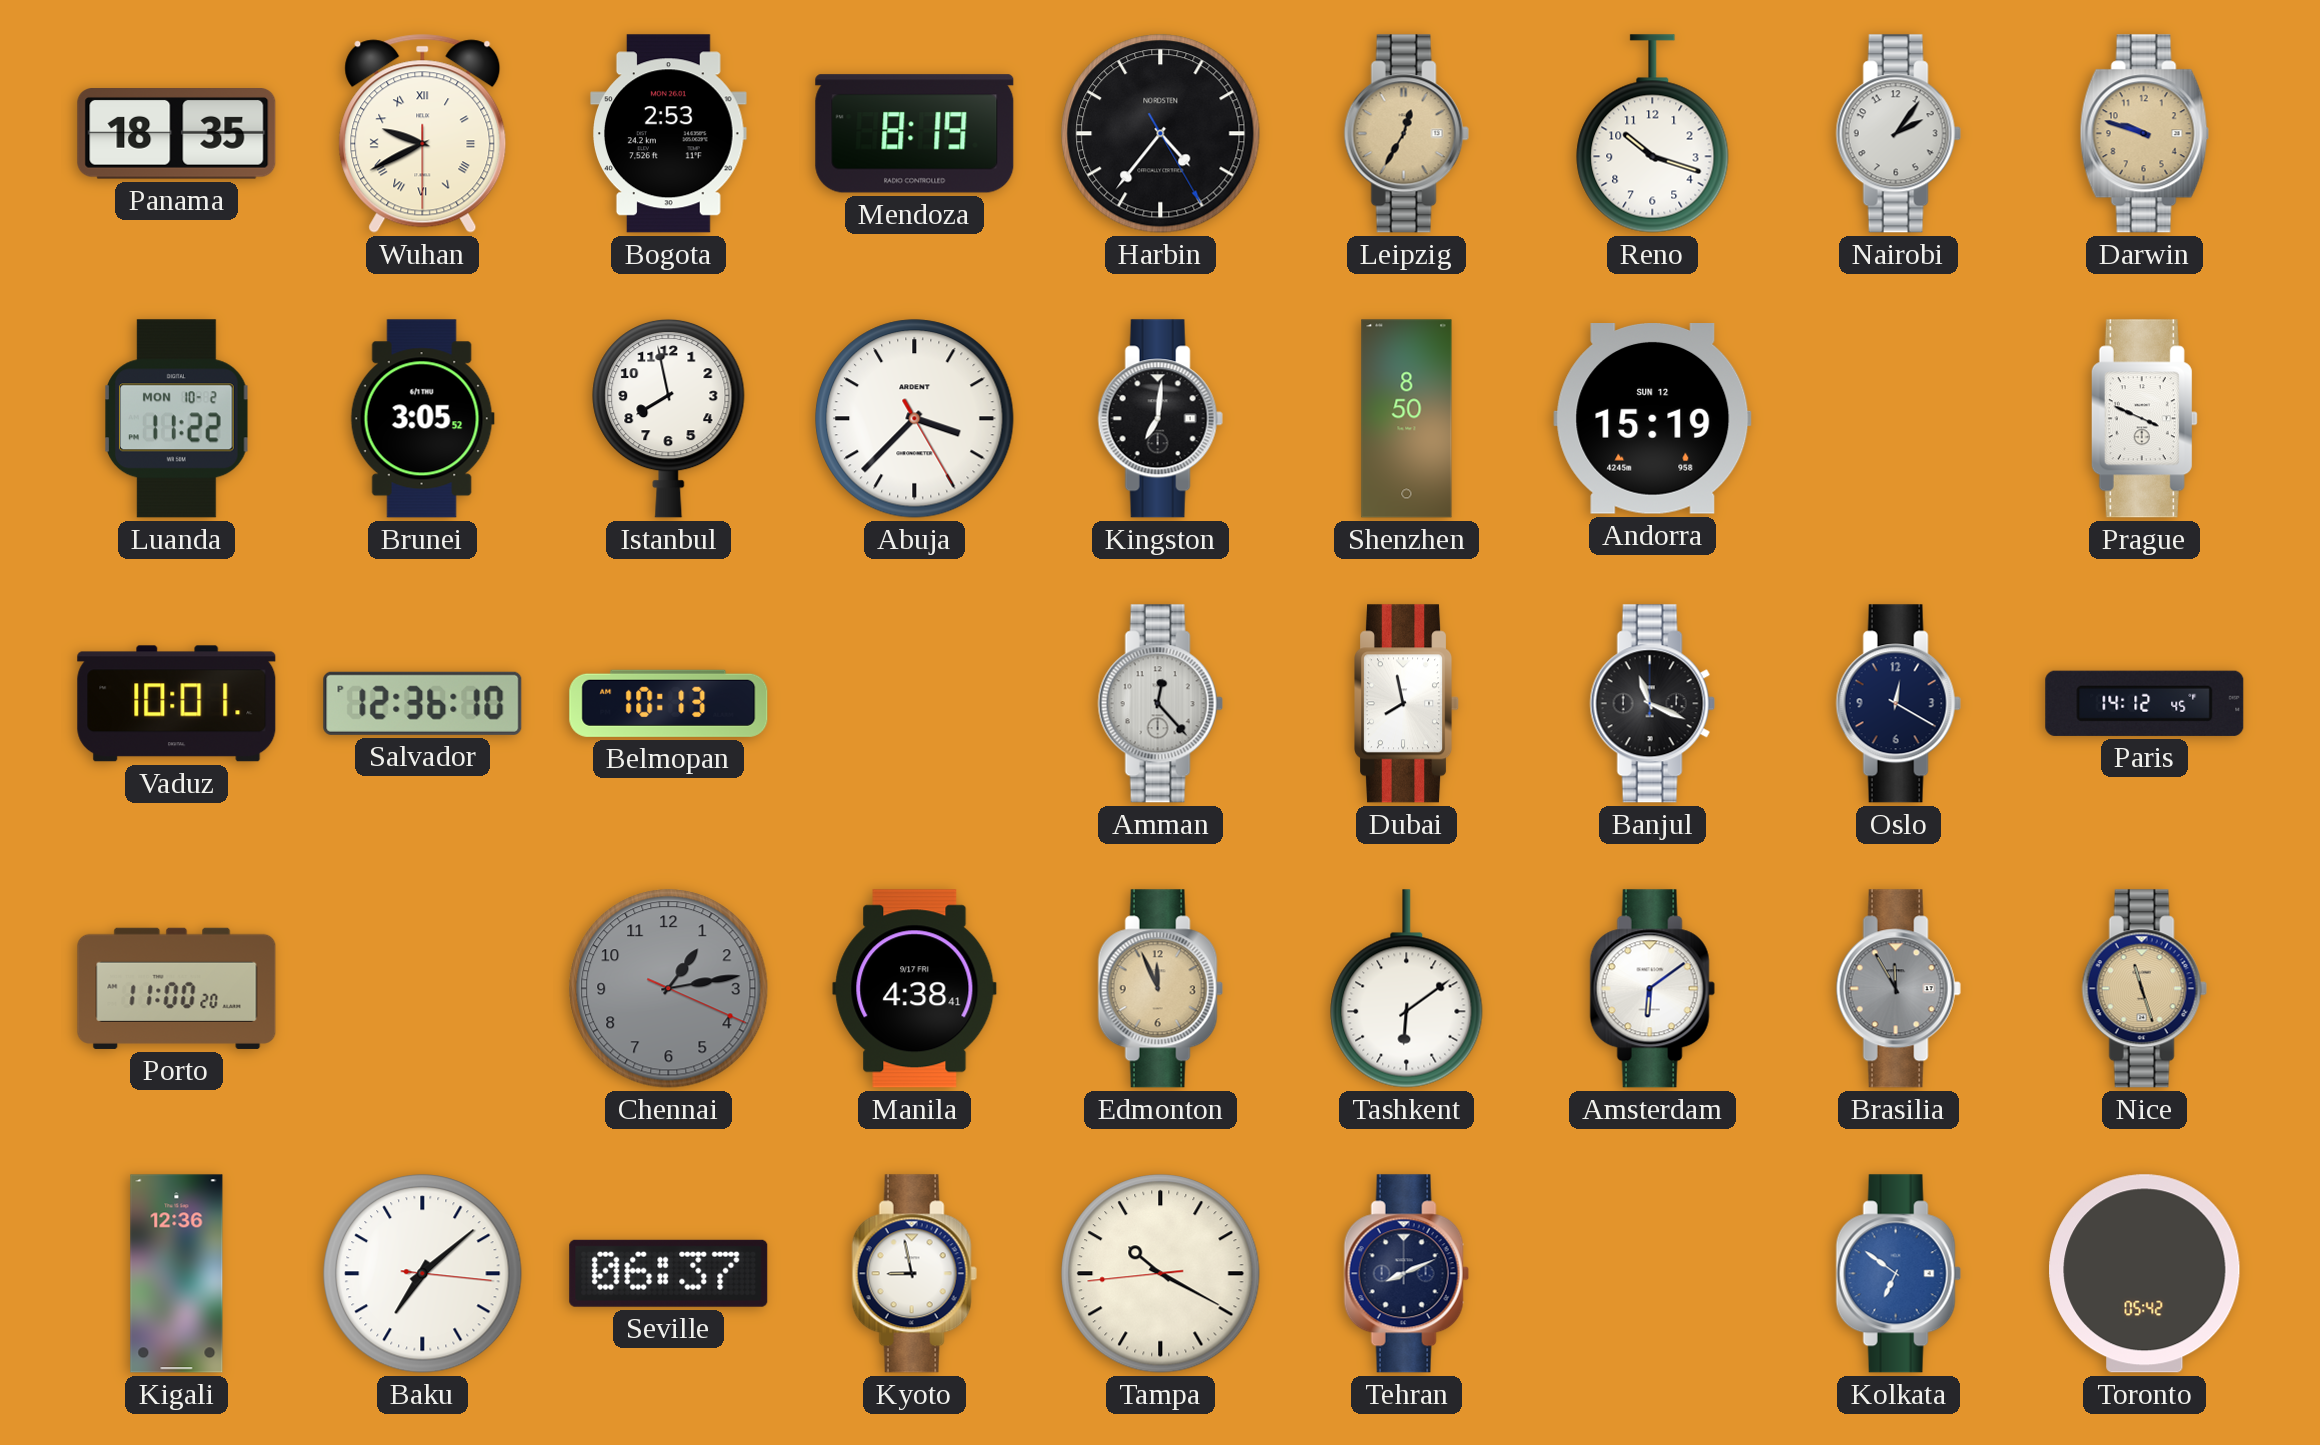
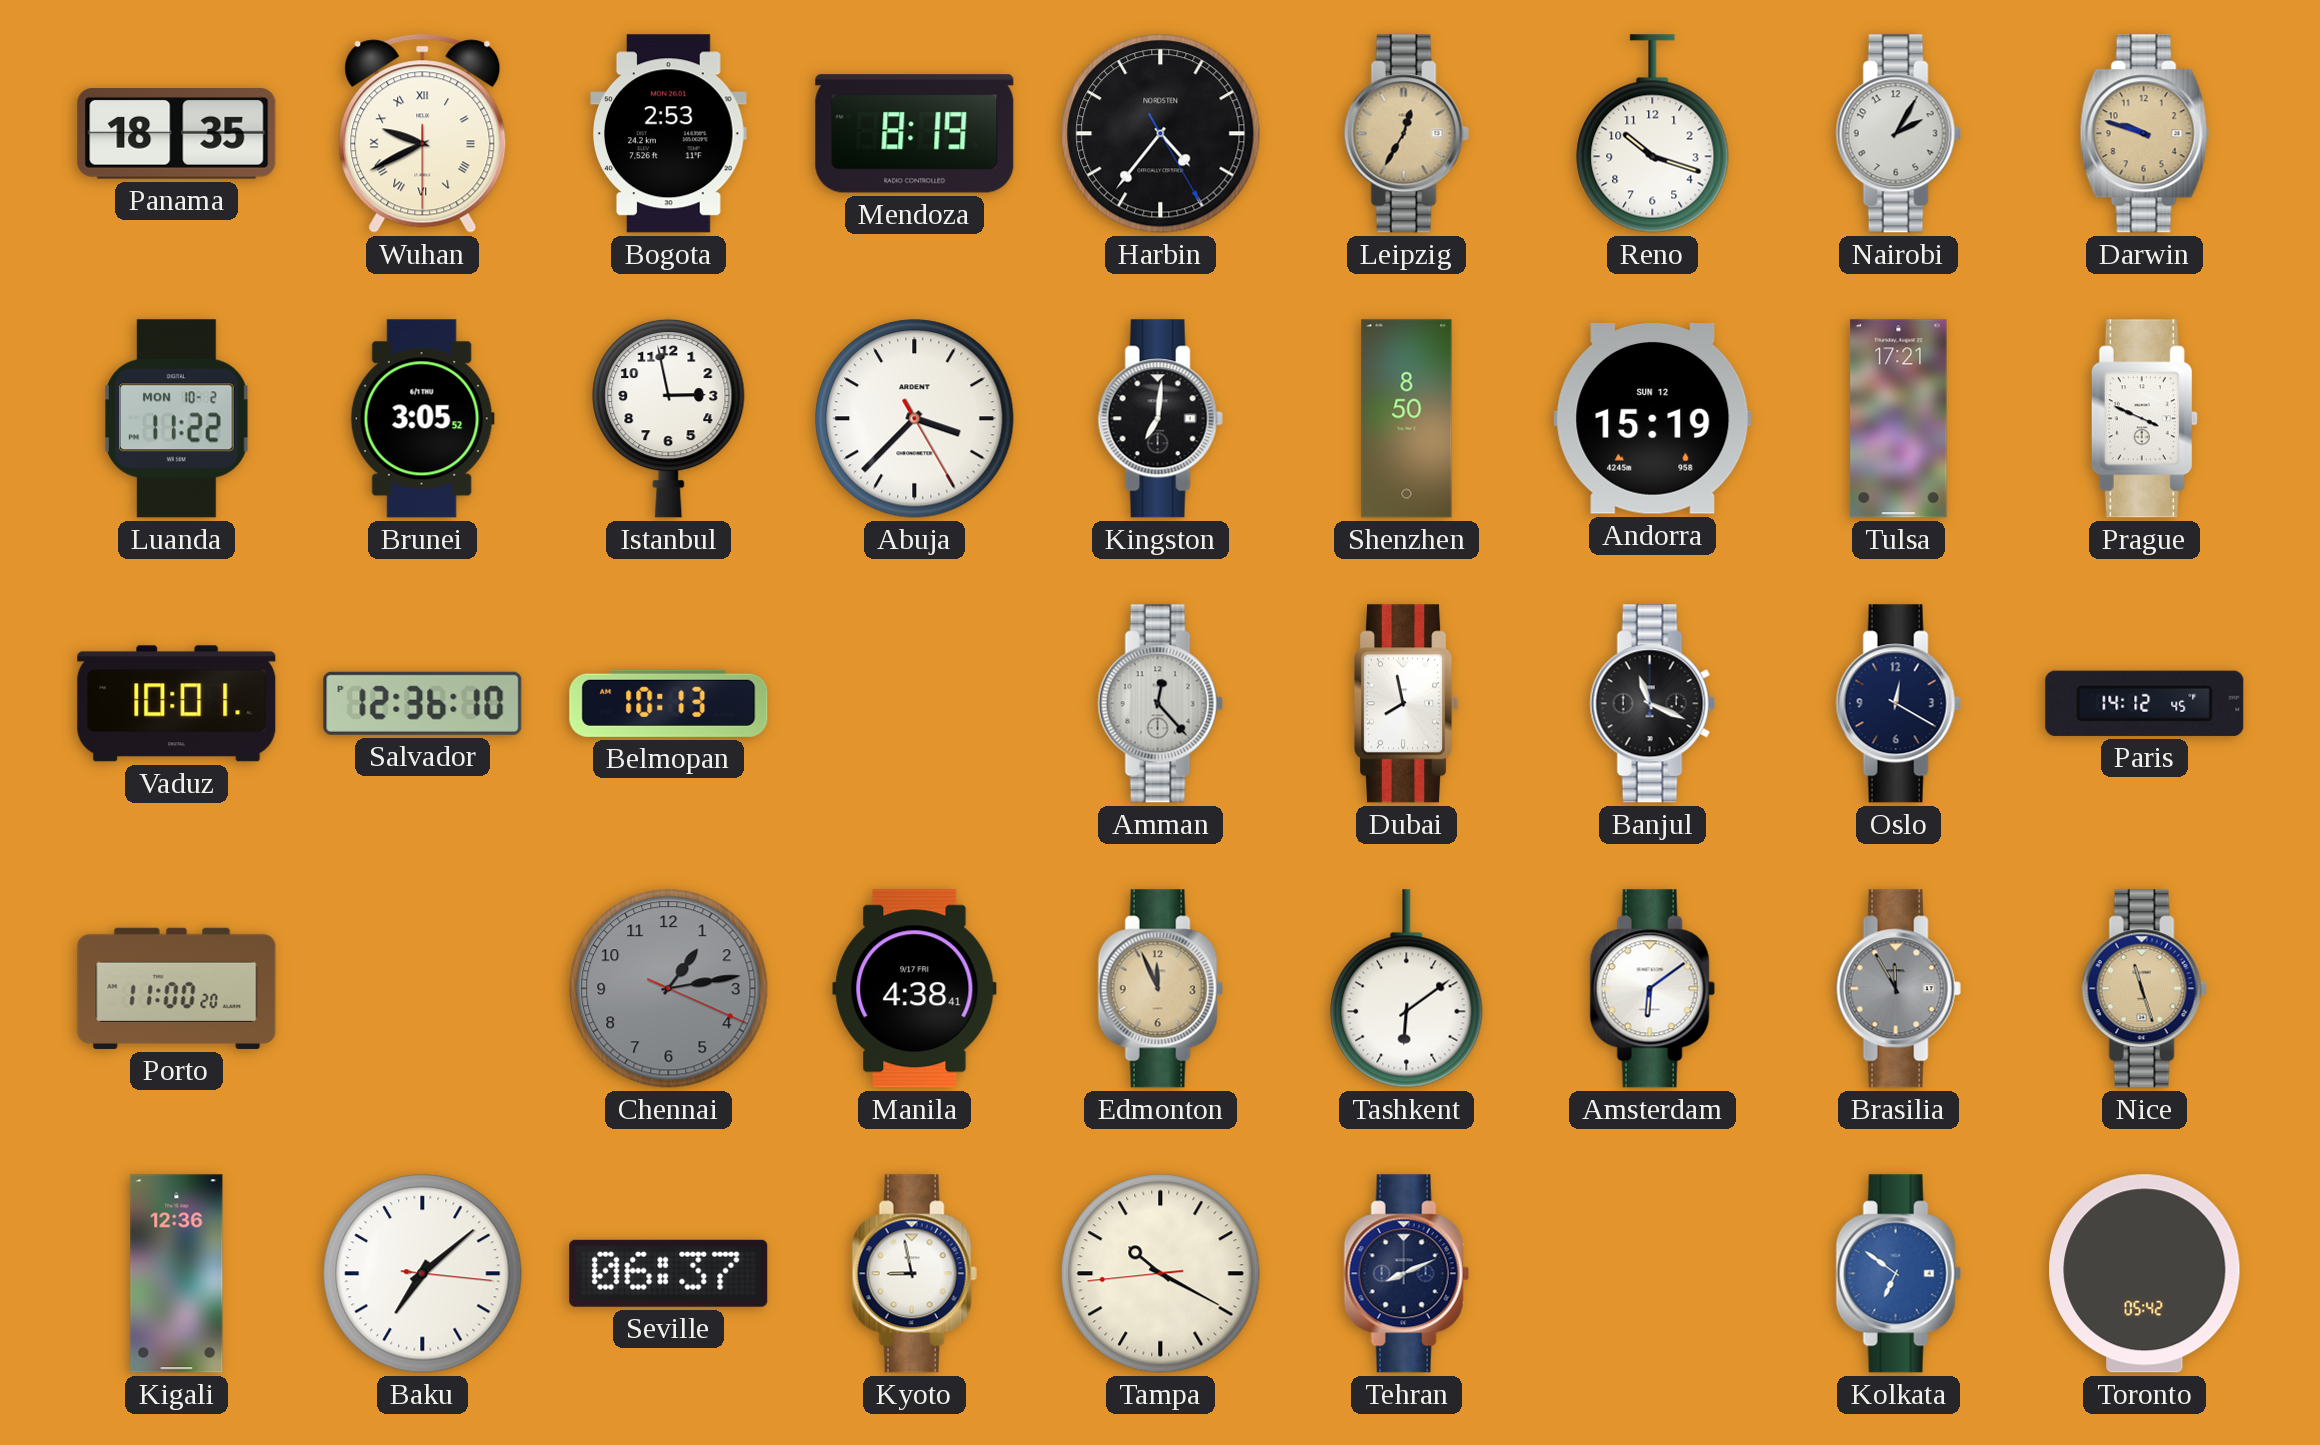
Nairobi: 2:06 -> 2:05
Istanbul: 7:58 -> 2:58
Tulsa: none -> 17:21
